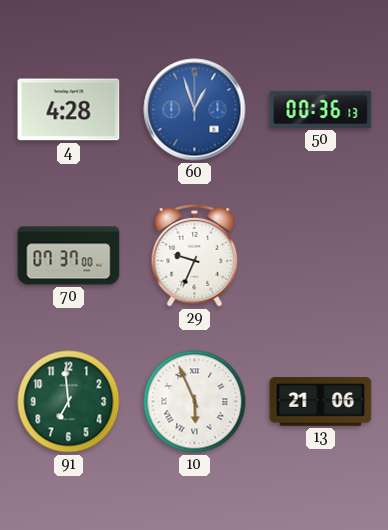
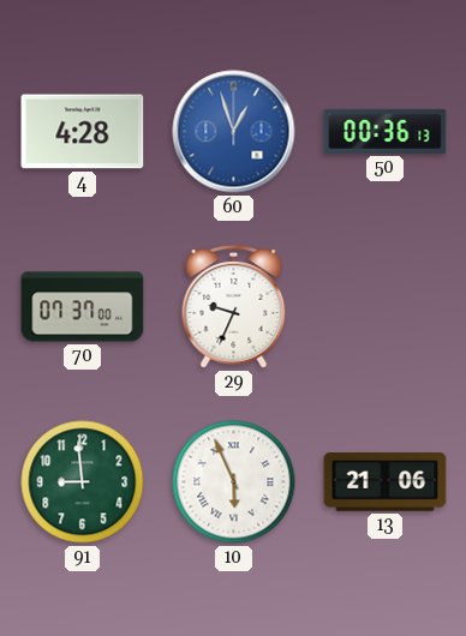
91: 6:59 -> 8:59
